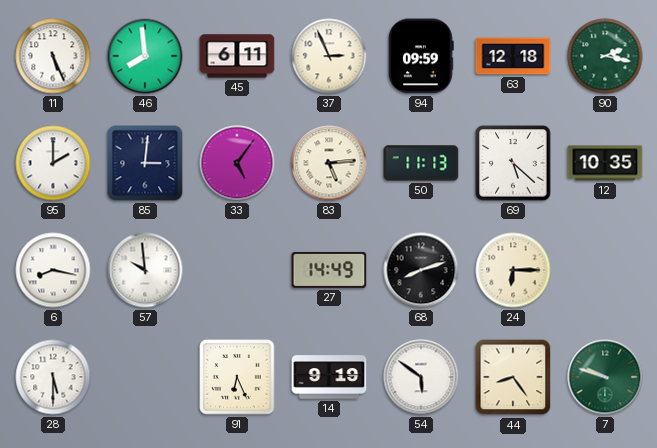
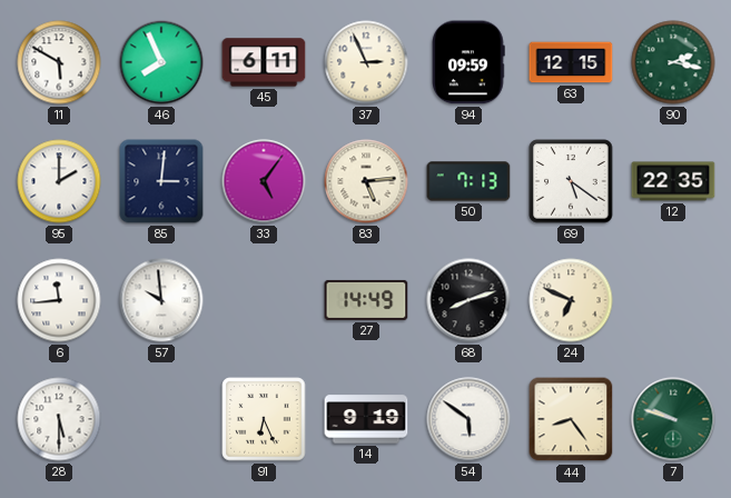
11: 5:26 -> 5:50
46: 7:59 -> 7:56
63: 12:18 -> 12:15
50: 11:13 -> 7:13
69: 5:22 -> 5:21
12: 10:35 -> 22:35
6: 8:17 -> 11:44
24: 6:15 -> 6:49
